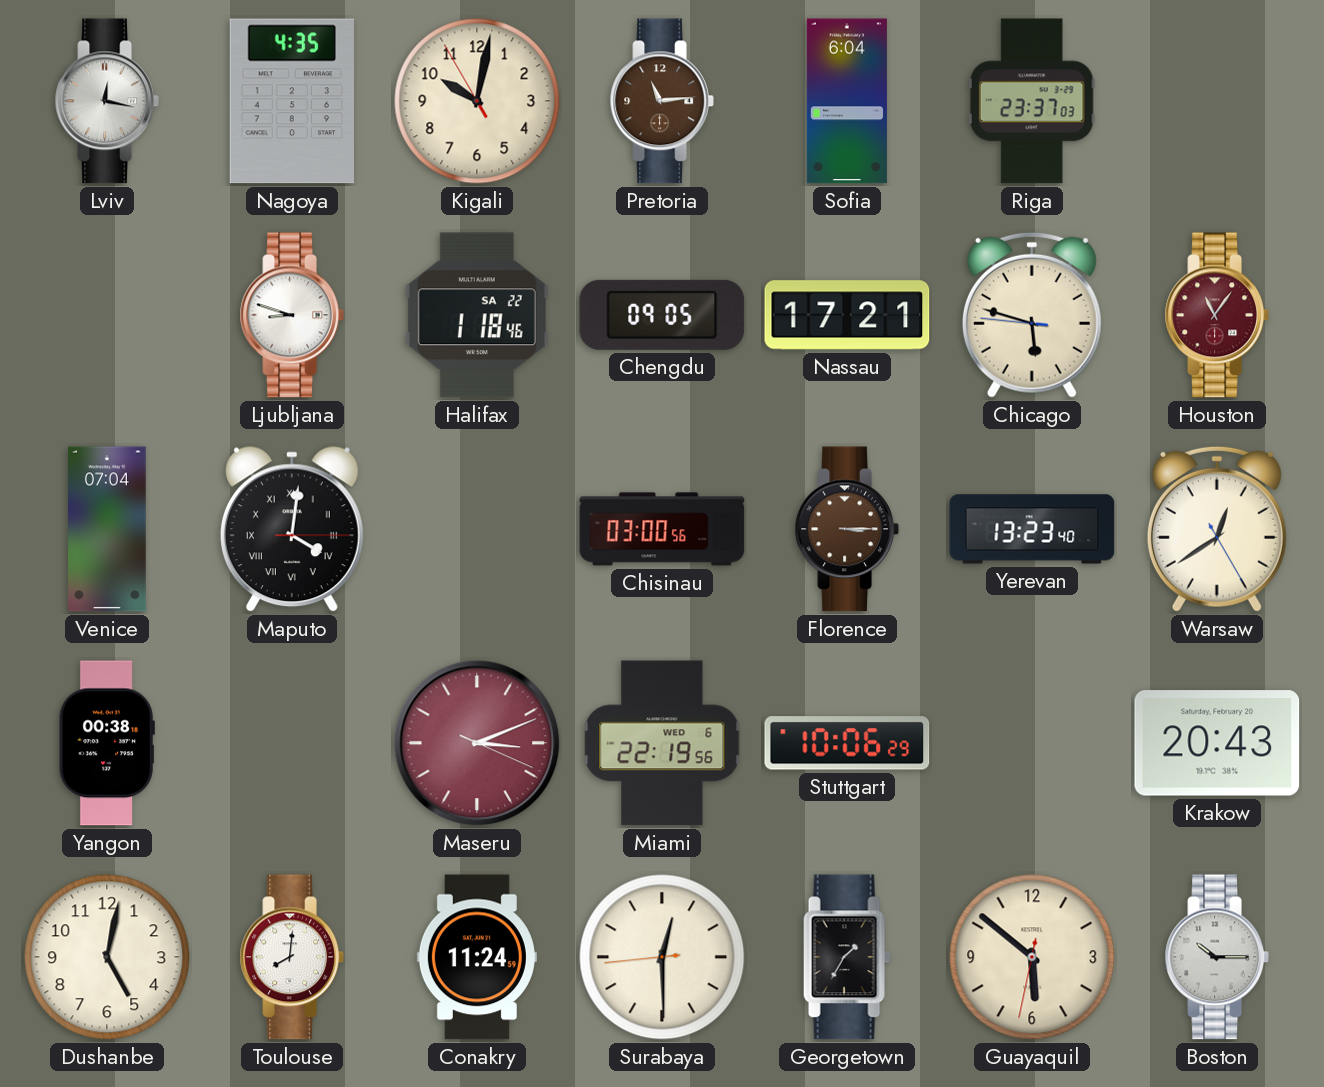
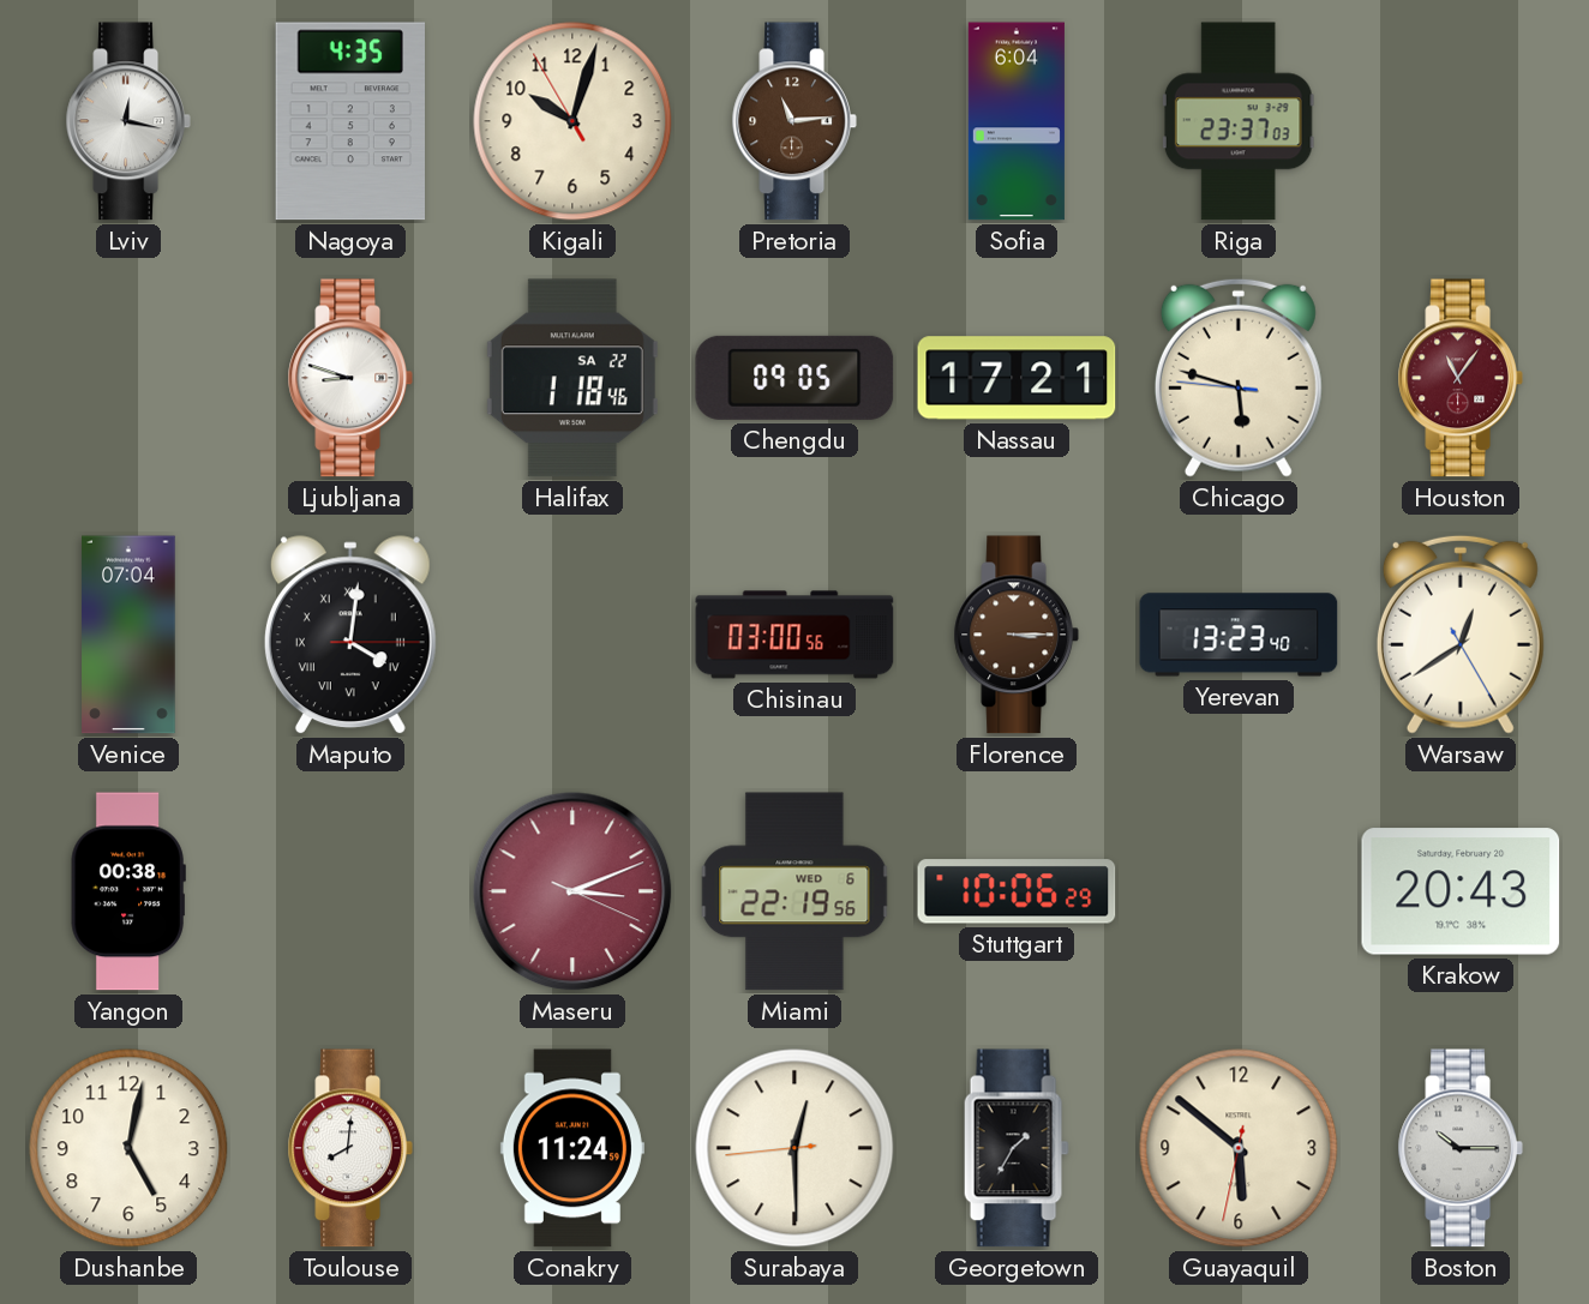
Kigali: 10:01 -> 10:02
